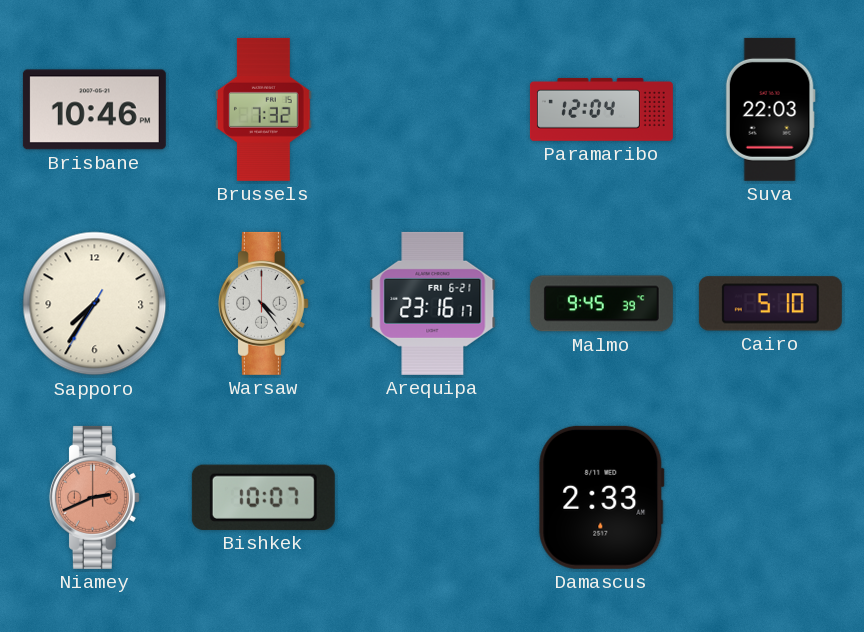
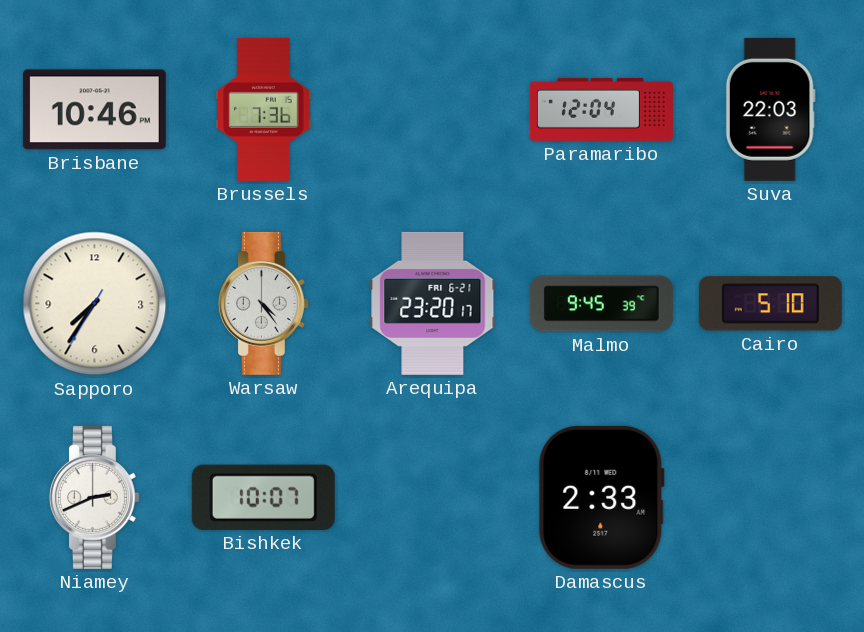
Brussels: 7:32 -> 7:36
Arequipa: 23:16 -> 23:20
Niamey dial: salmon -> white
